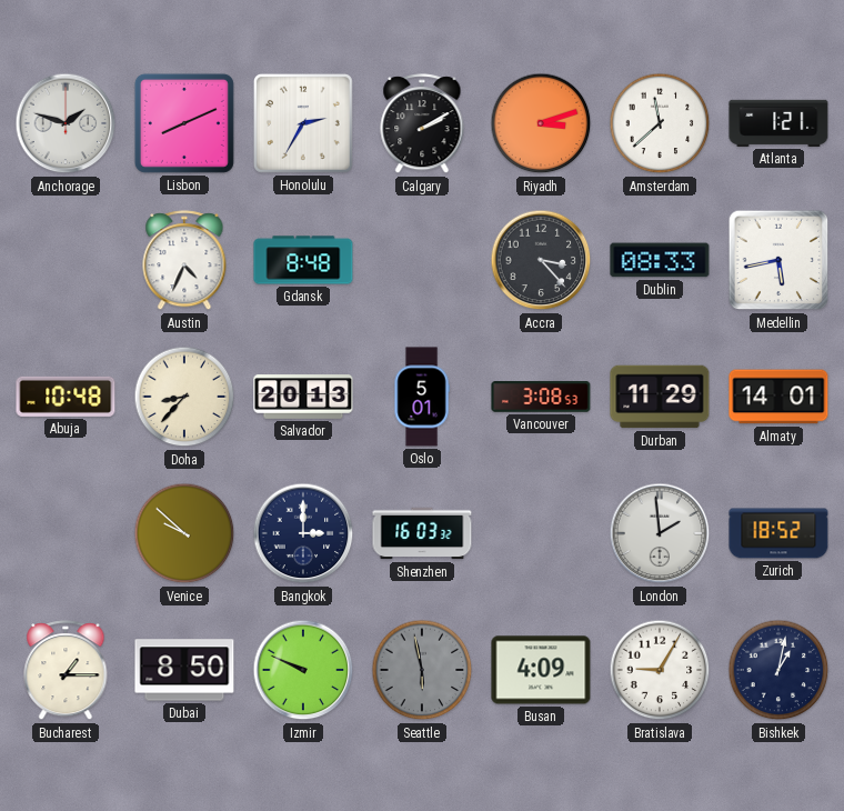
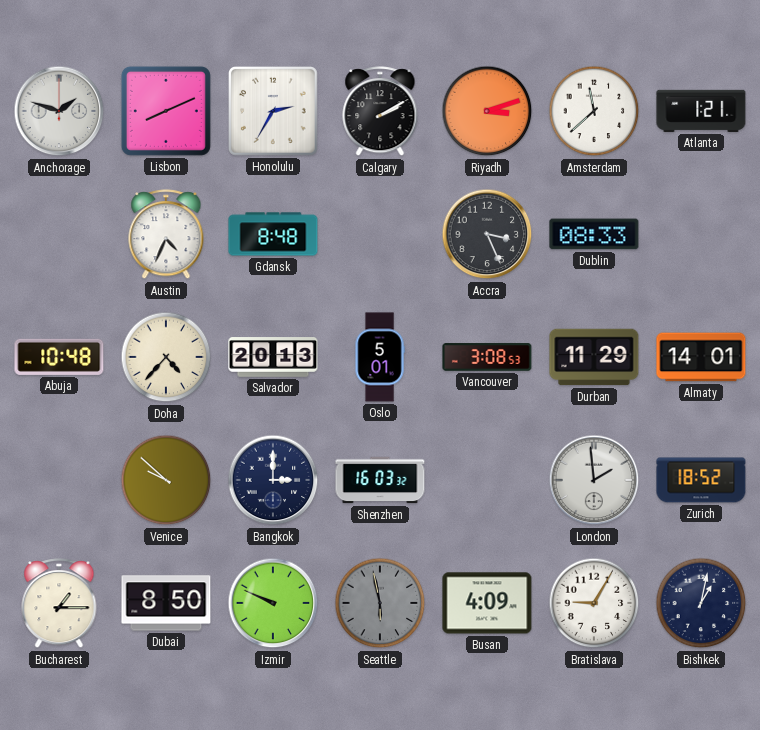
Accra: 3:23 -> 3:26
Medellin: 5:43 -> none
Doha: 8:37 -> 4:37
